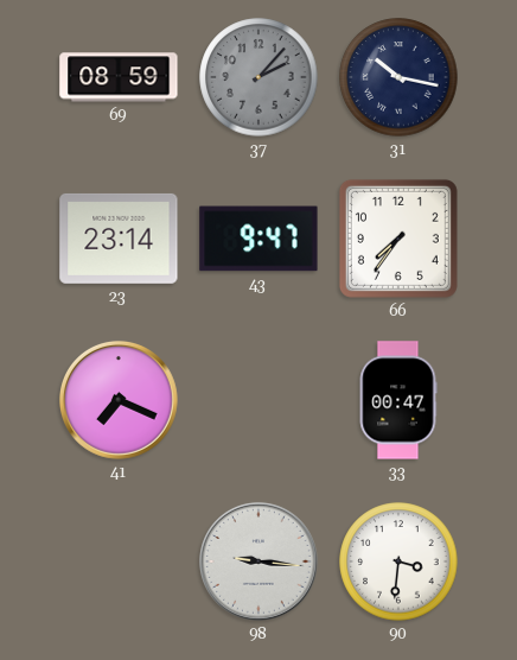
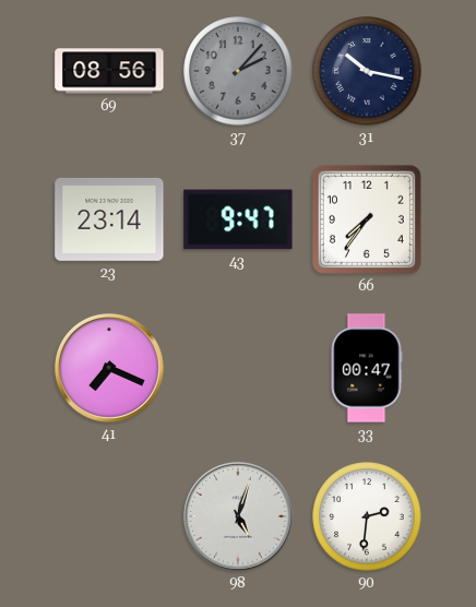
69: 08:59 -> 08:56
98: 9:16 -> 5:03
90: 3:31 -> 2:31
